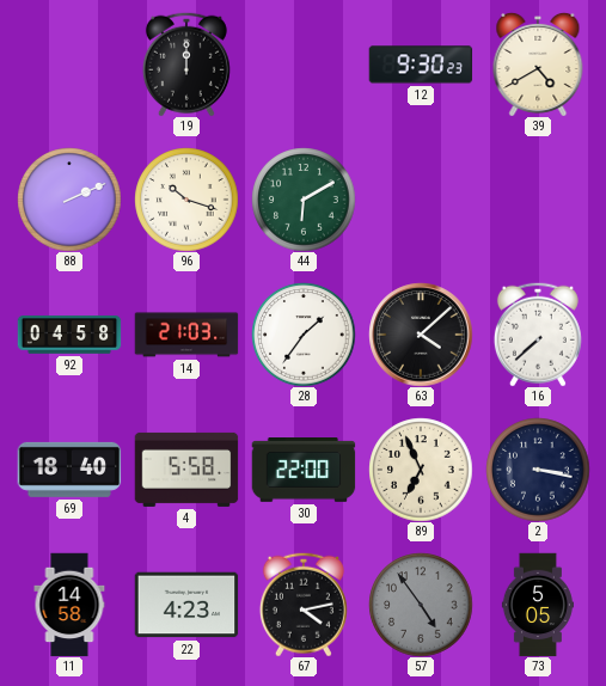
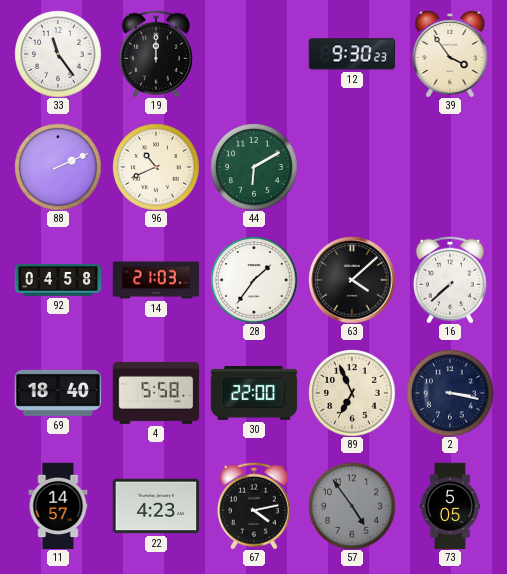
33: none -> 11:24
39: 4:40 -> 3:54
96: 10:18 -> 10:41
11: 14:58 -> 14:57
